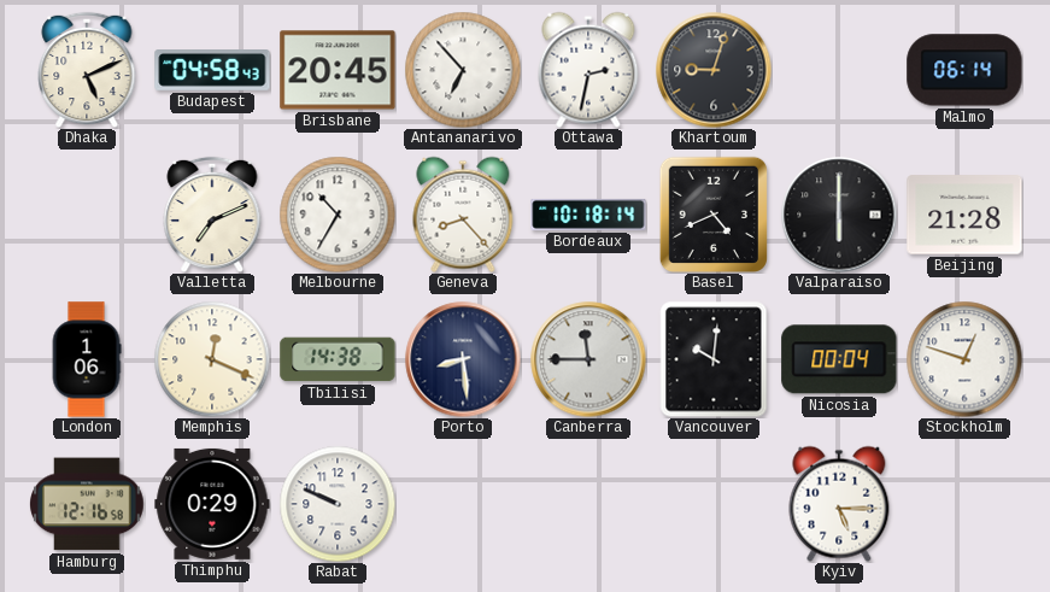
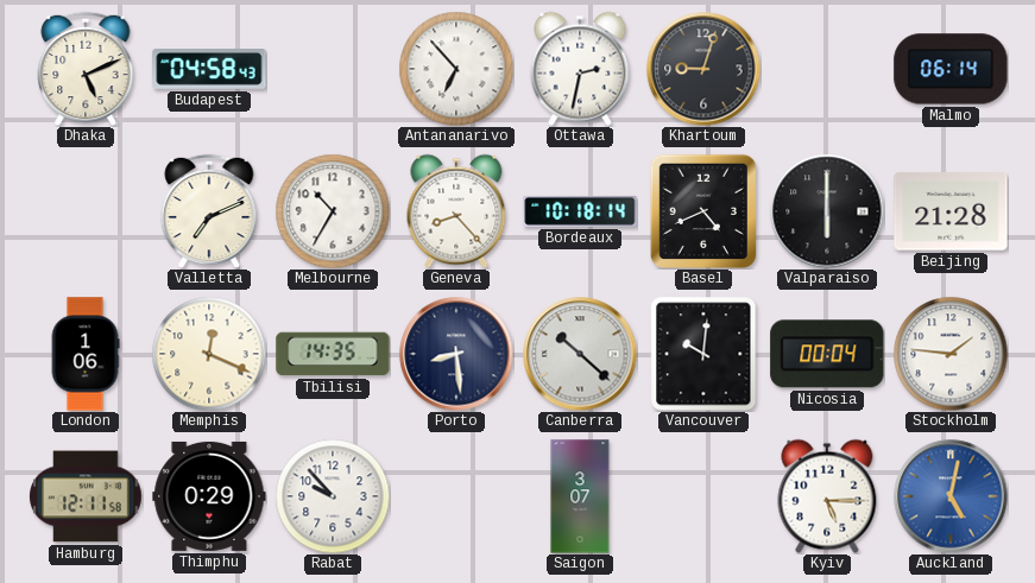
Brisbane: 20:45 -> none
Tbilisi: 14:38 -> 14:35
Canberra: 11:45 -> 10:22
Stockholm: 12:48 -> 1:46
Hamburg: 12:16 -> 12:11
Rabat: 9:49 -> 9:53
Saigon: none -> 3:07
Auckland: none -> 5:02
